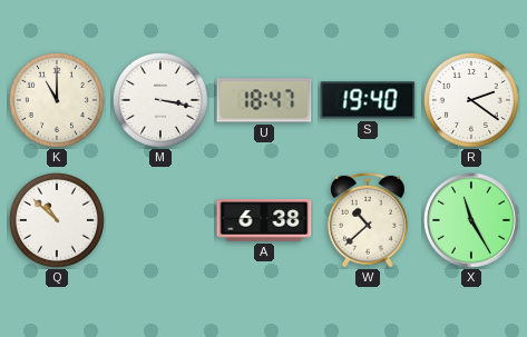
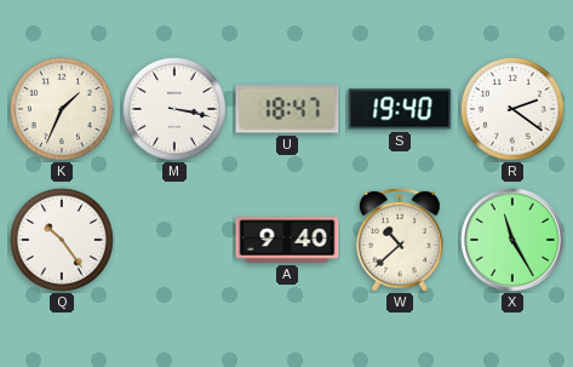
K: 11:00 -> 1:34
Q: 10:52 -> 10:24
A: 6:38 -> 9:40
